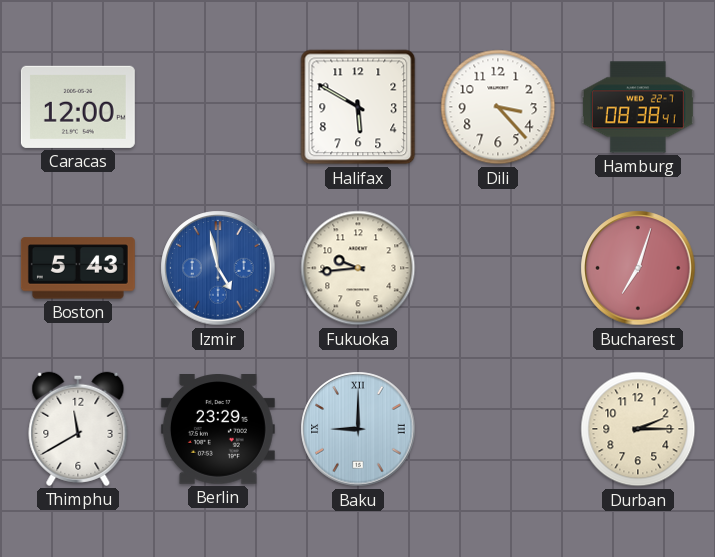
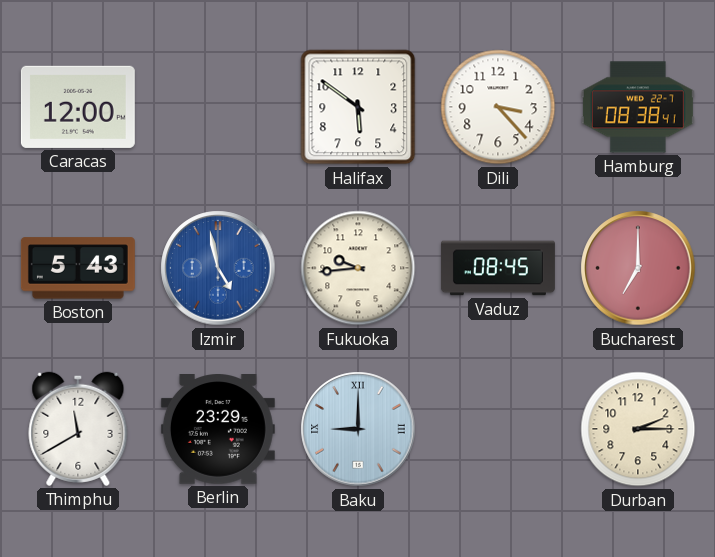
Halifax: 5:50 -> 5:51
Vaduz: none -> 08:45
Bucharest: 7:03 -> 7:00
